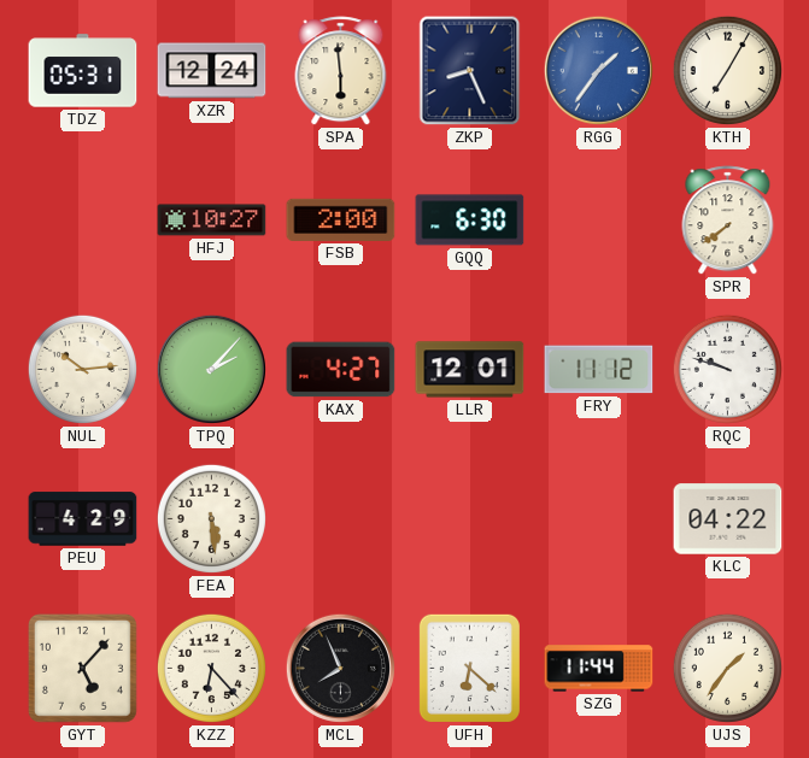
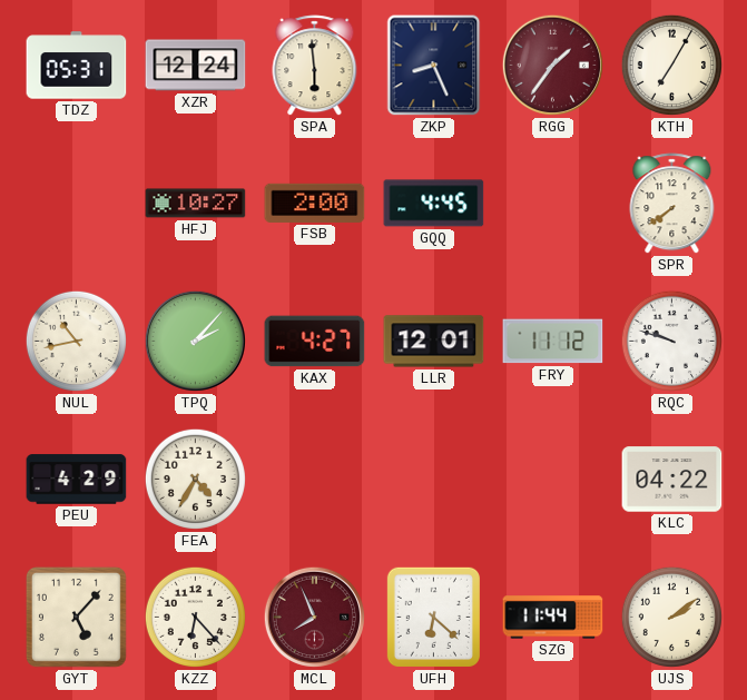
RGG dial: blue -> burgundy
GQQ: 6:30 -> 4:45
NUL: 10:14 -> 10:43
FEA: 5:29 -> 4:35
MCL dial: black -> burgundy
UJS: 1:36 -> 2:09
